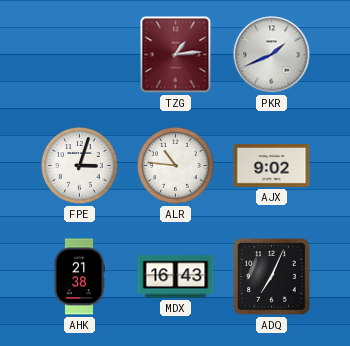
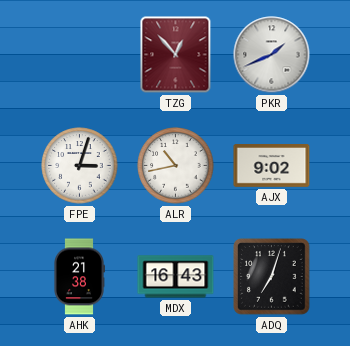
TZG: 1:14 -> 12:53
ALR: 10:46 -> 10:43
ADQ: 7:04 -> 7:03
